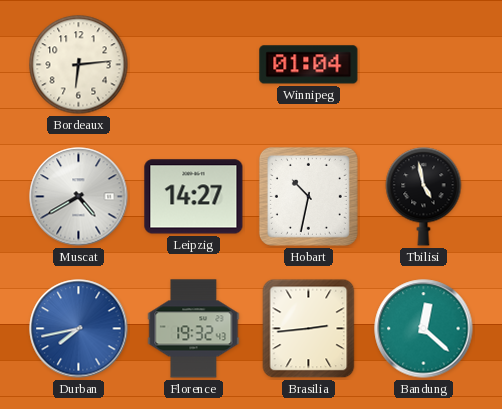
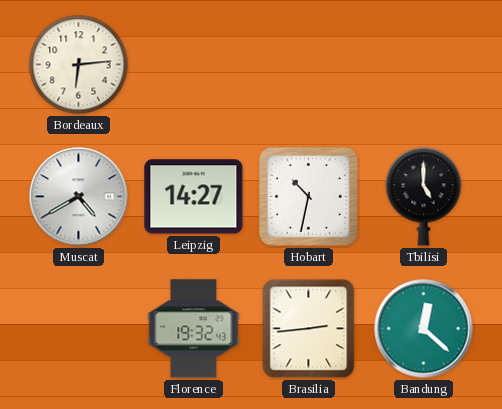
Winnipeg: 01:04 -> none
Tbilisi: 4:58 -> 5:00
Durban: 7:43 -> none
